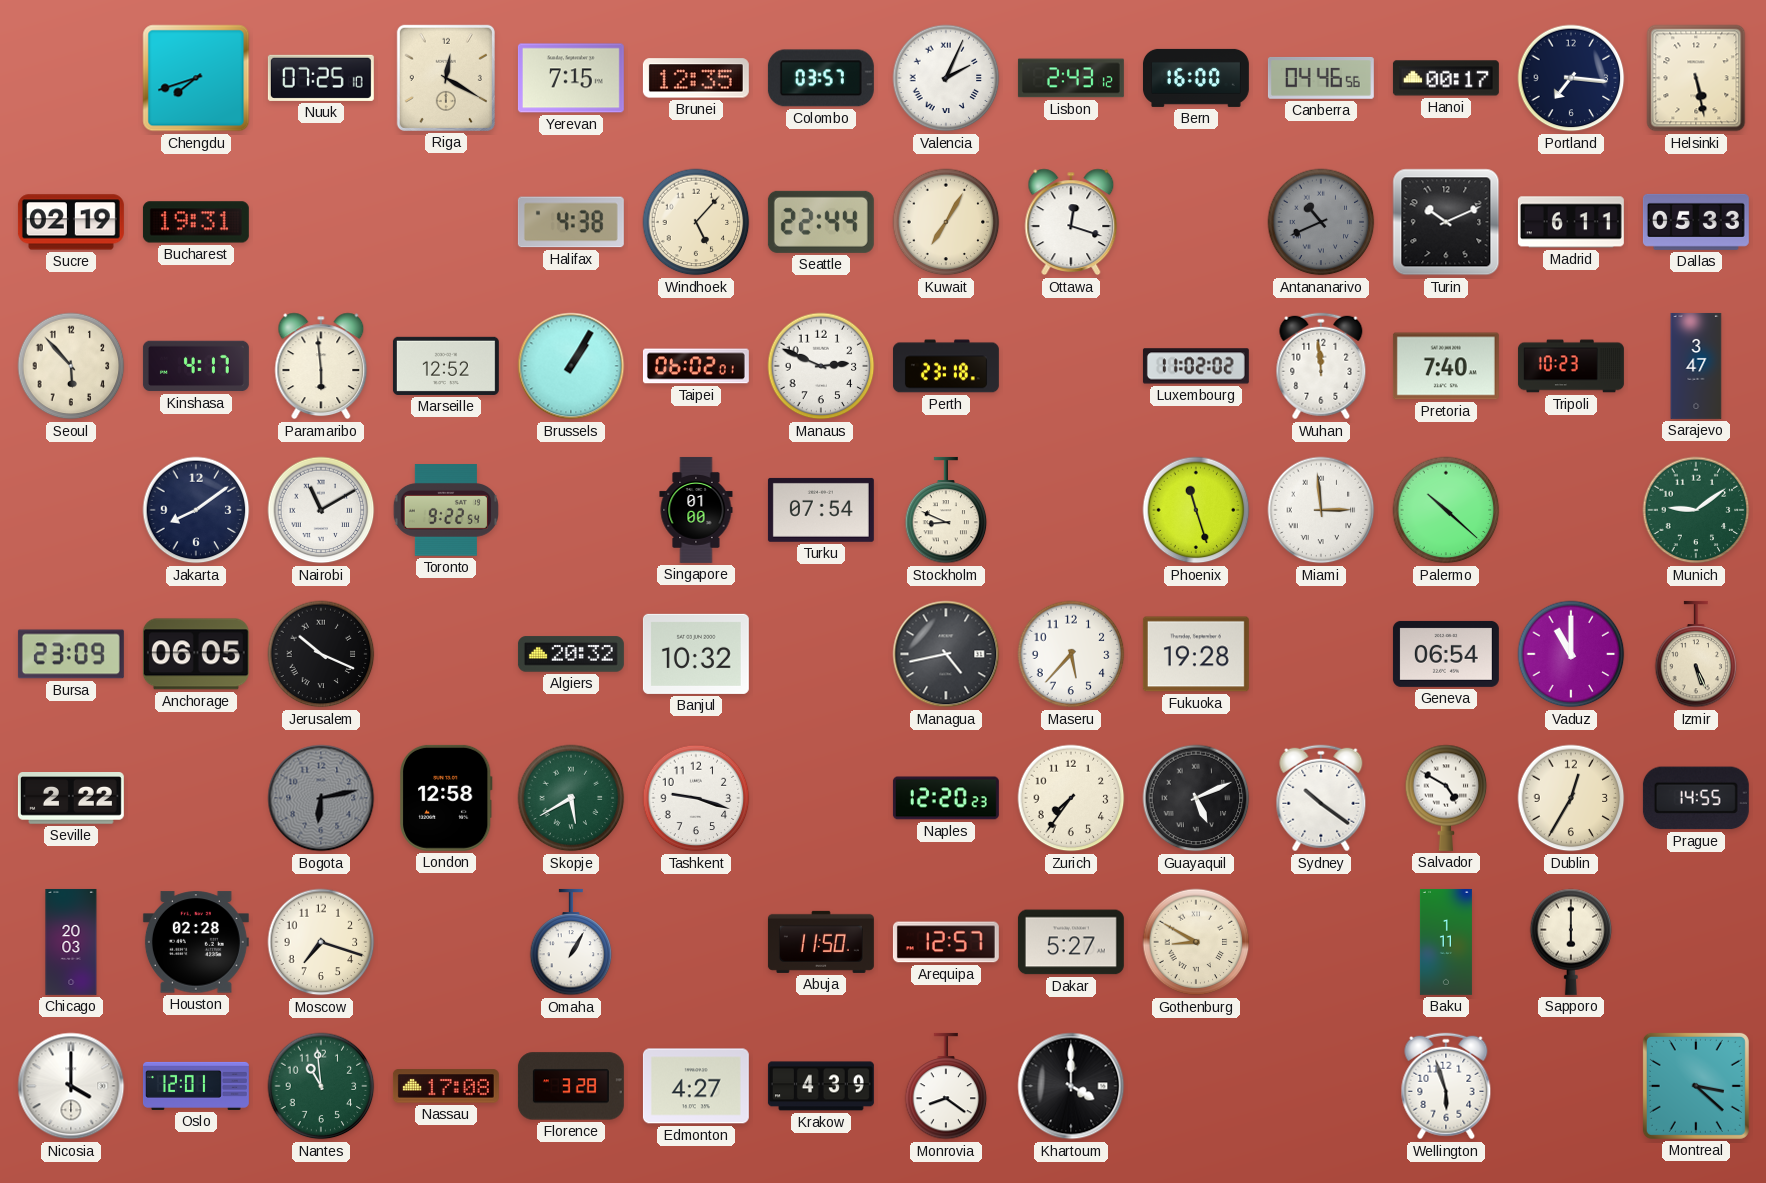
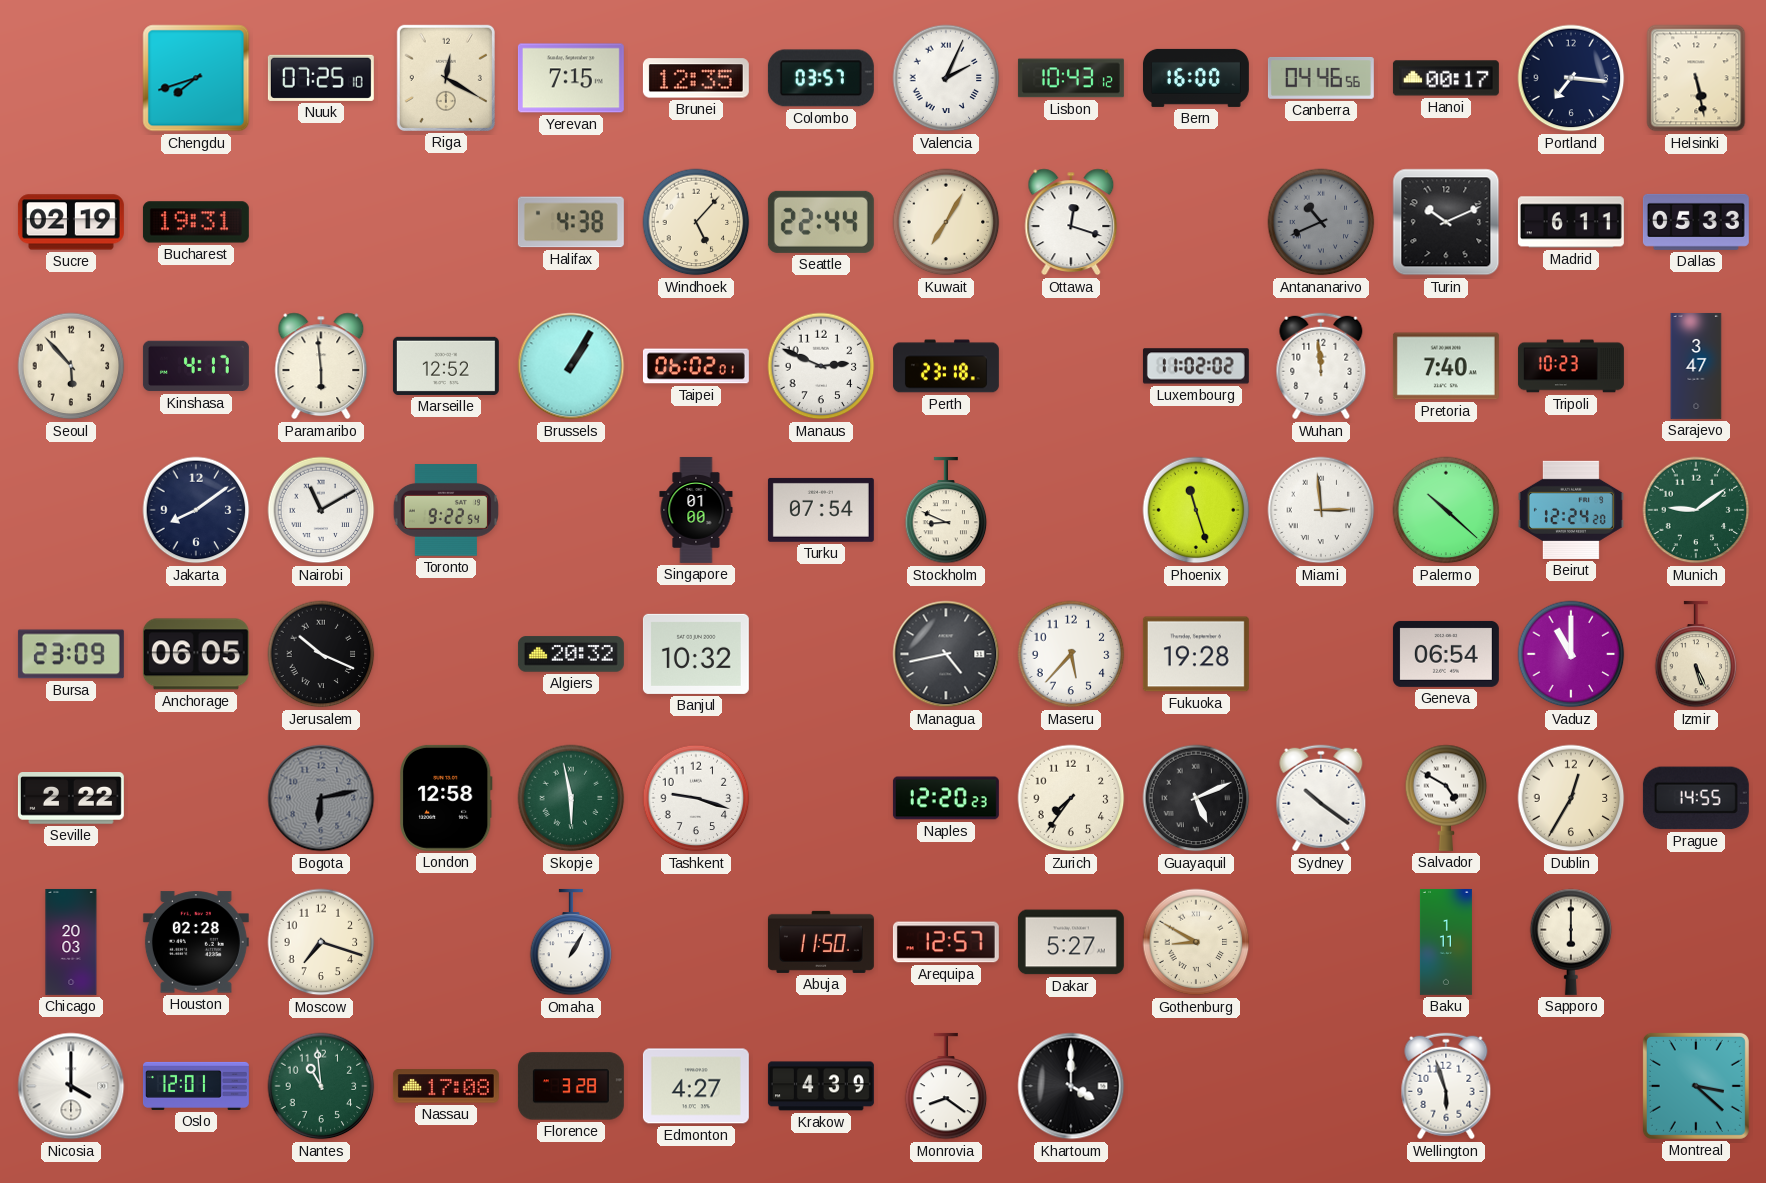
Lisbon: 2:43 -> 10:43
Beirut: none -> 12:24
Skopje: 5:40 -> 5:58
